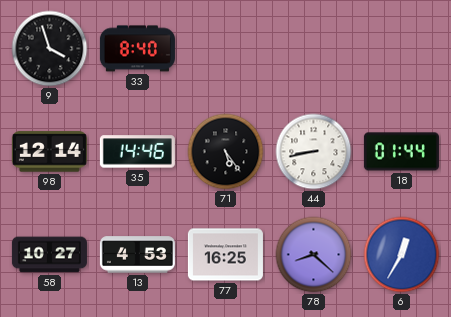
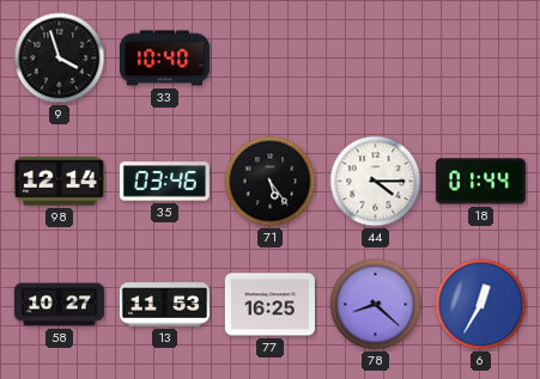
33: 8:40 -> 10:40
35: 14:46 -> 03:46
44: 8:43 -> 4:15
13: 4:53 -> 11:53
